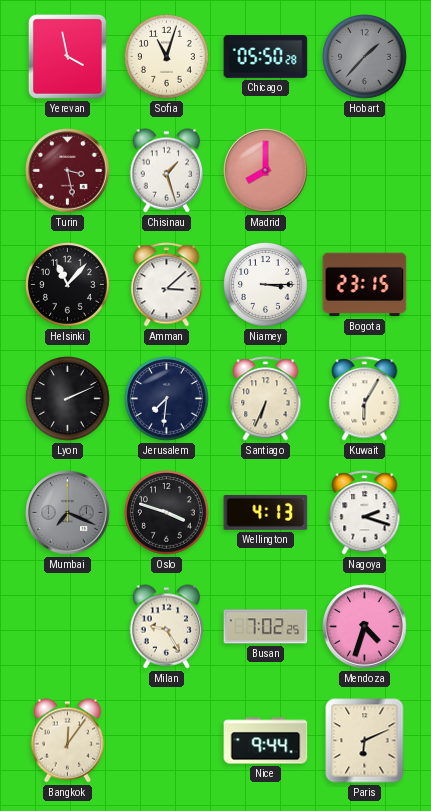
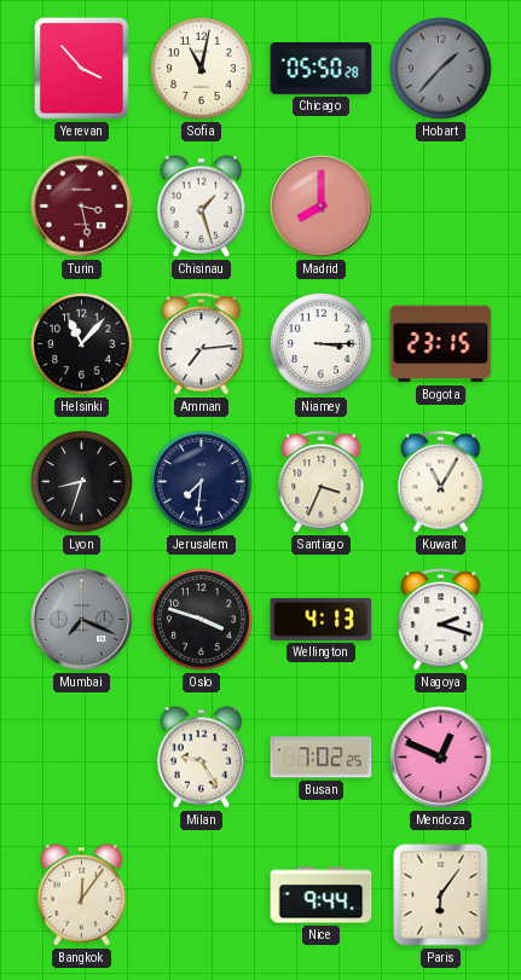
Yerevan: 3:58 -> 3:53
Sofia: 11:03 -> 11:02
Amman: 3:08 -> 7:14
Lyon: 2:11 -> 8:33
Santiago: 6:34 -> 3:34
Kuwait: 6:05 -> 11:05
Mendoza: 4:33 -> 12:49
Paris: 6:11 -> 6:06
